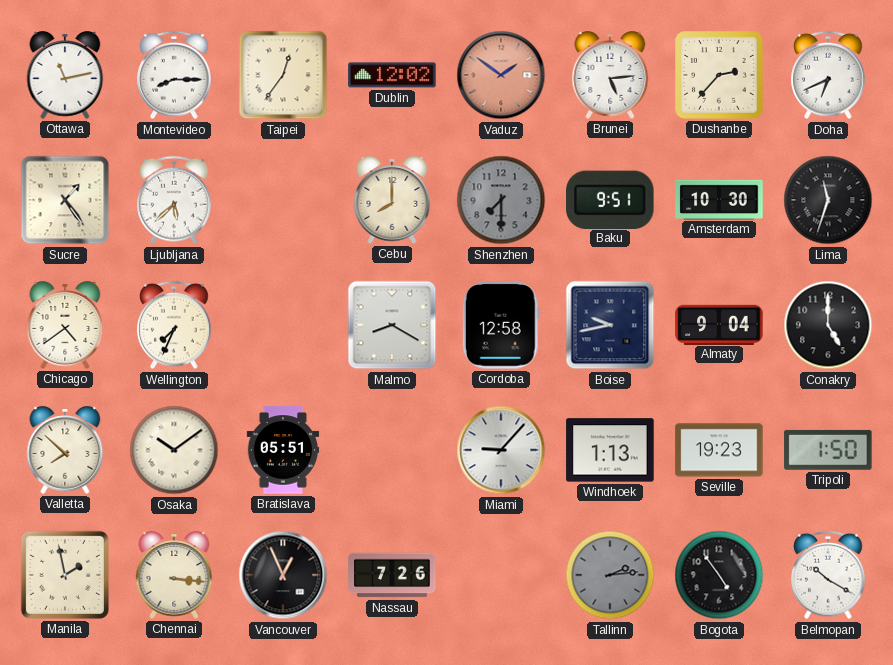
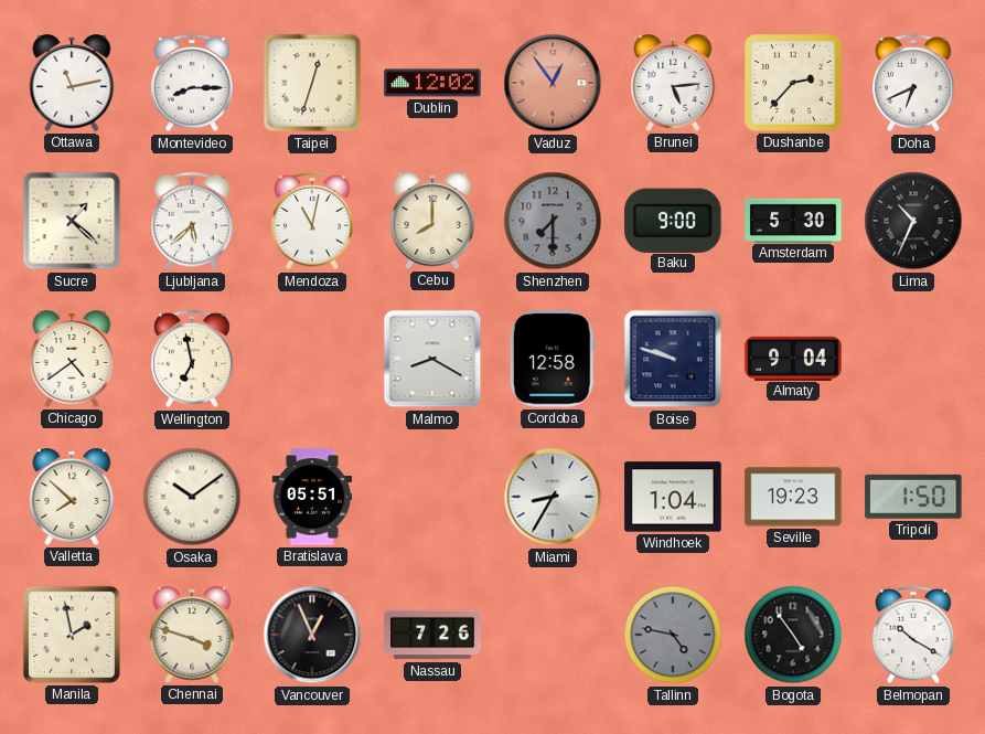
Taipei: 12:36 -> 12:33
Vaduz: 1:51 -> 12:54
Sucre: 1:24 -> 1:22
Mendoza: none -> 11:02
Baku: 9:51 -> 9:00
Amsterdam: 10:30 -> 5:30
Lima: 11:33 -> 10:34
Wellington: 7:34 -> 6:58
Boise: 9:43 -> 9:48
Conakry: 5:00 -> none
Miami: 9:07 -> 8:35
Windhoek: 1:13 -> 1:04
Chennai: 3:16 -> 3:48
Tallinn: 2:14 -> 4:47
